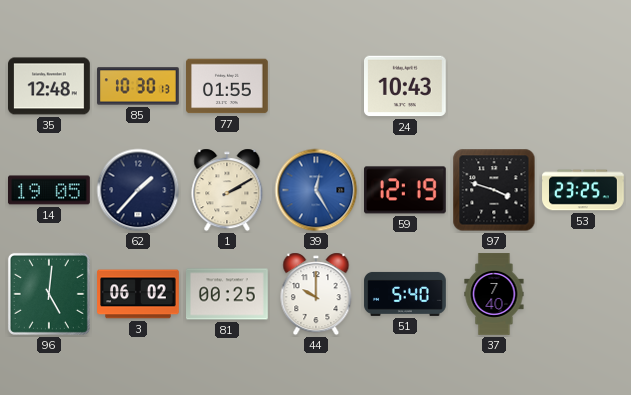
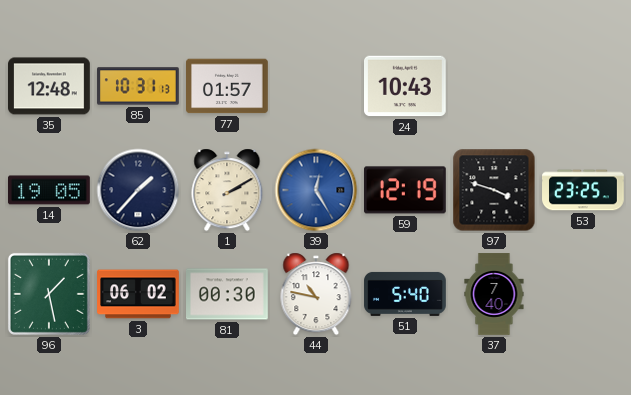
85: 10:30 -> 10:31
77: 01:55 -> 01:57
96: 5:01 -> 1:28
81: 00:25 -> 00:30
44: 10:00 -> 10:47
